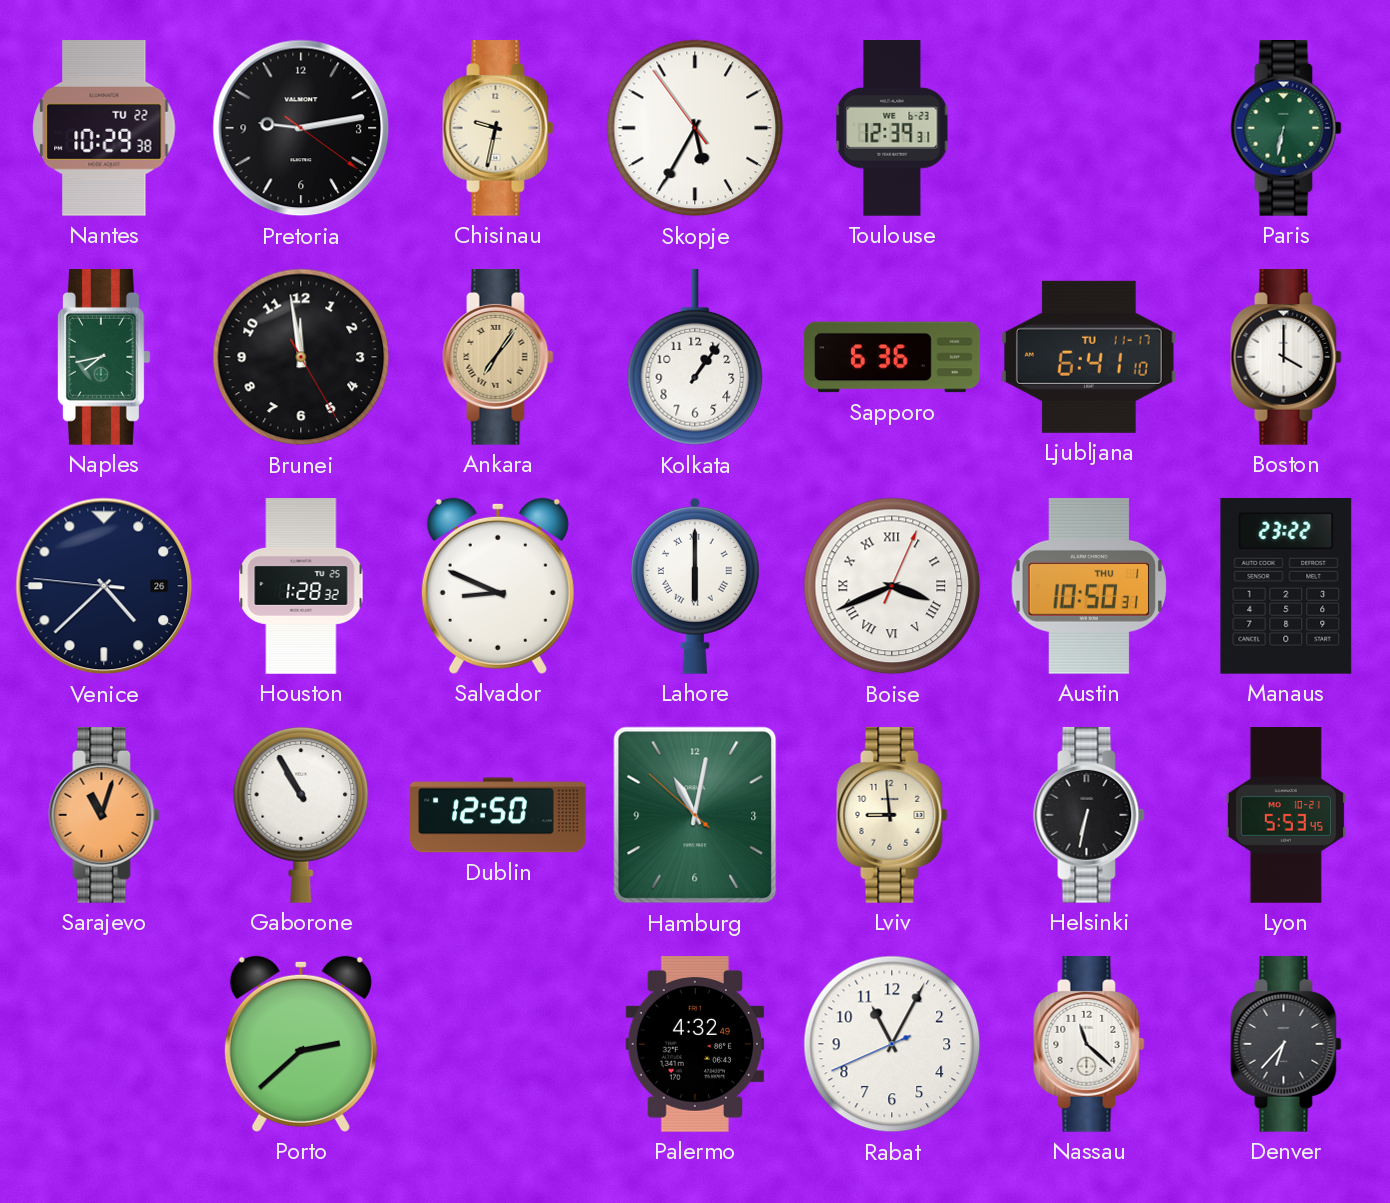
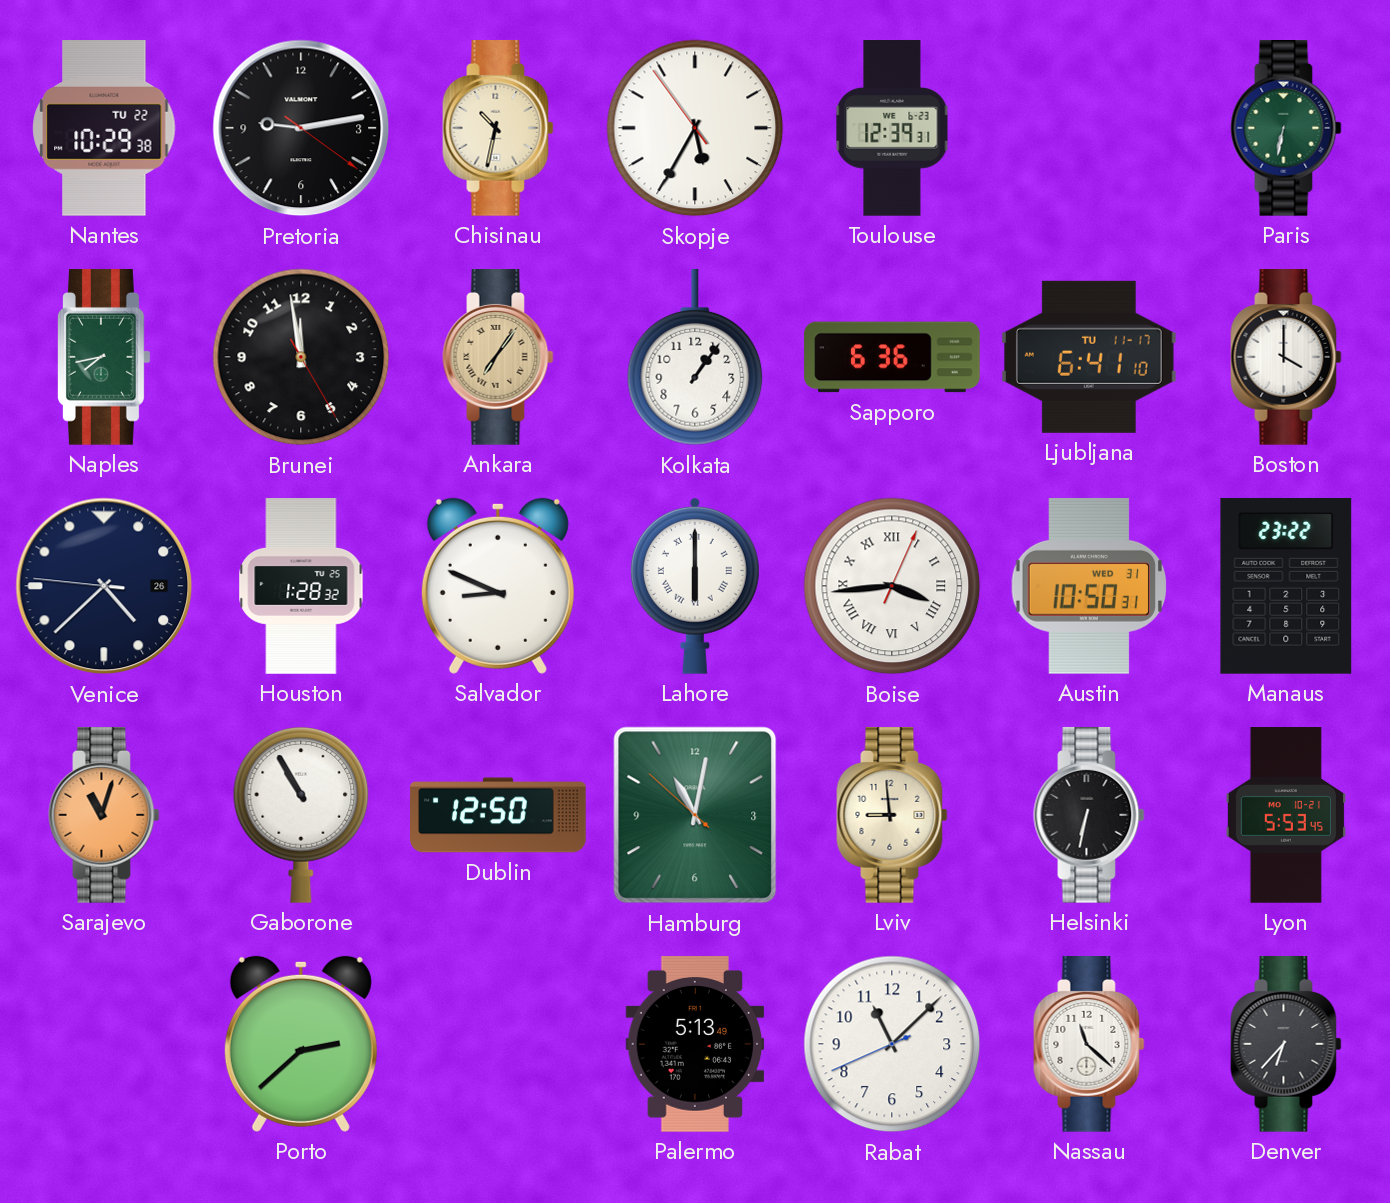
Chisinau: 9:32 -> 10:32
Boise: 3:41 -> 3:44
Austin date: THU 1 -> WED 31
Palermo: 4:32 -> 5:13
Rabat: 11:04 -> 11:07
